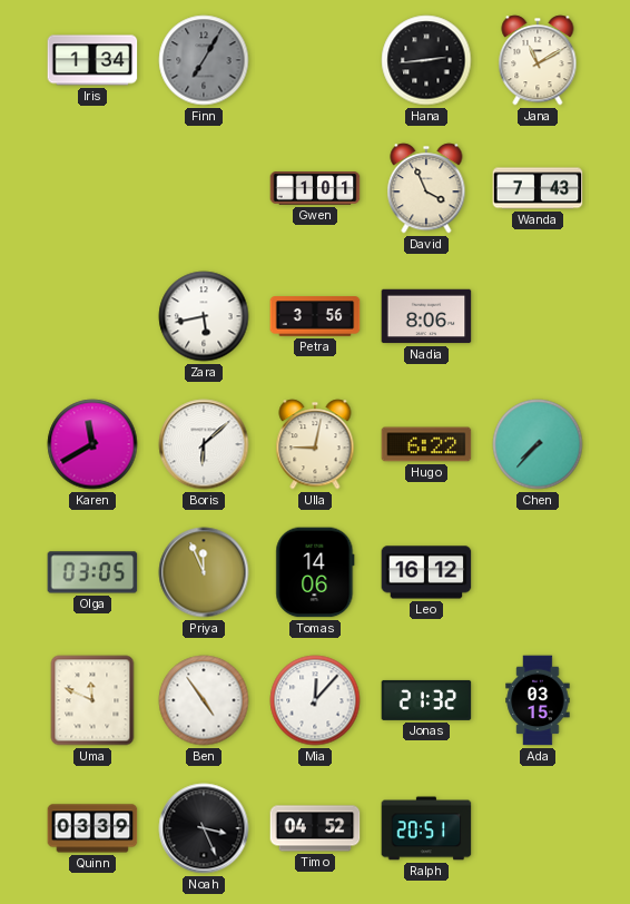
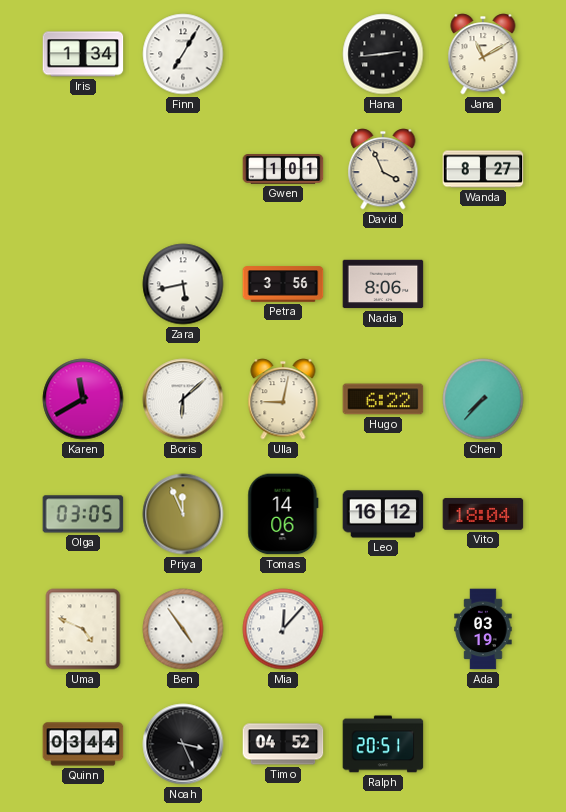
Finn dial: grey -> white
Wanda: 7:43 -> 8:27
Vito: none -> 18:04
Uma: 11:49 -> 4:49
Jonas: 21:32 -> none
Ada: 03:15 -> 03:19
Quinn: 03:39 -> 03:44
